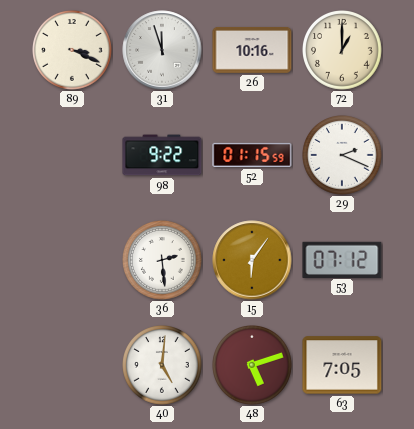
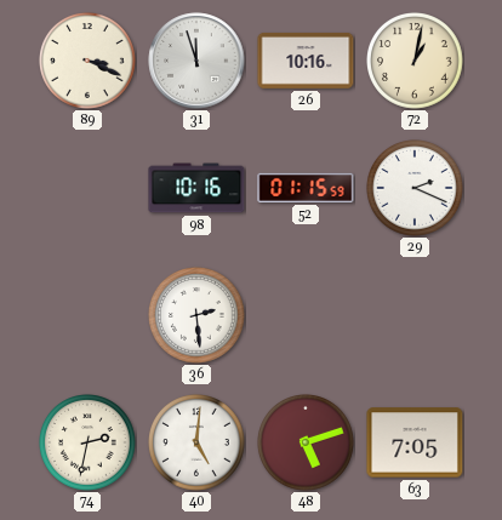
72: 1:00 -> 1:02
98: 9:22 -> 10:16
15: 6:06 -> none
53: 07:12 -> none
74: none -> 2:32
